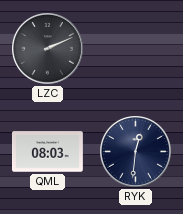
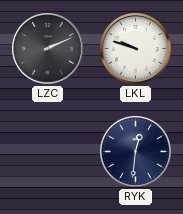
LKL: none -> 9:48
QML: 08:03 -> none
